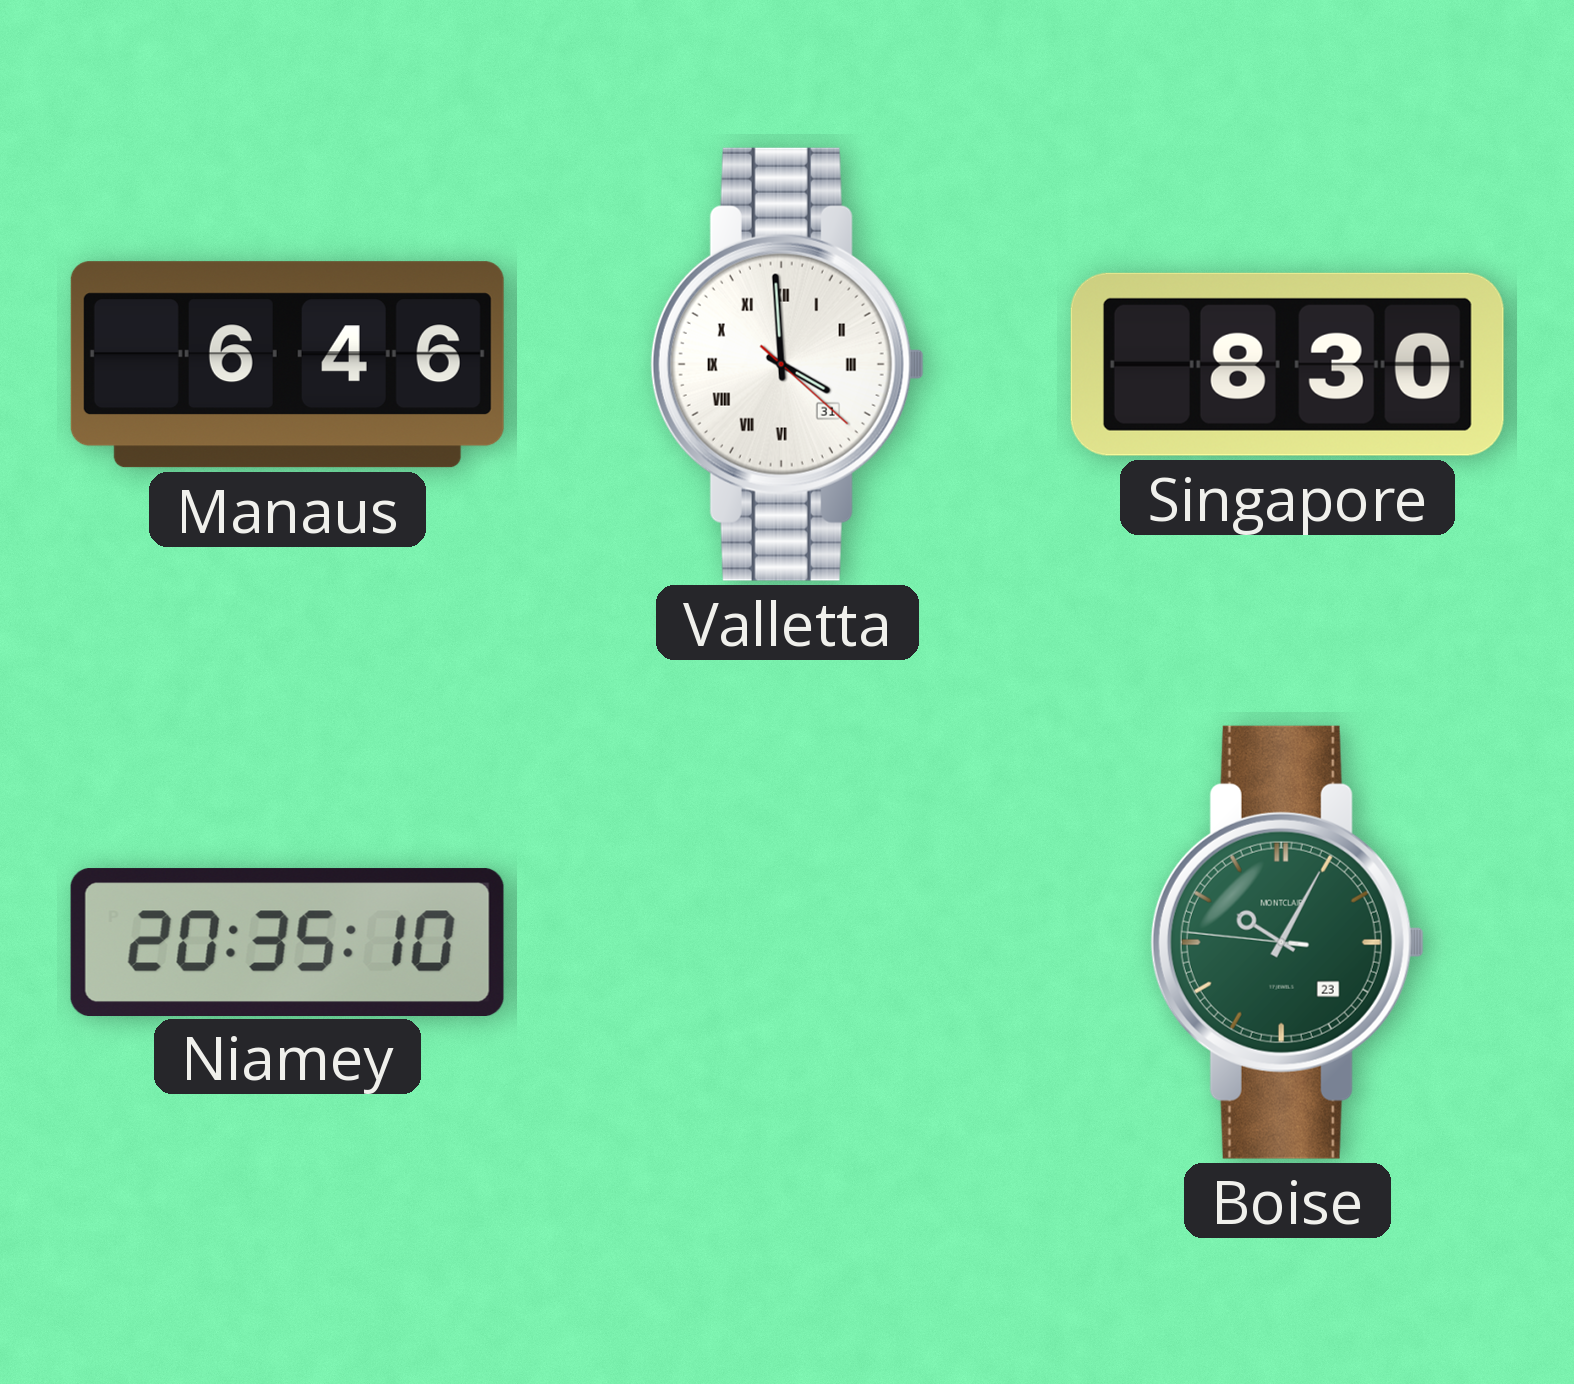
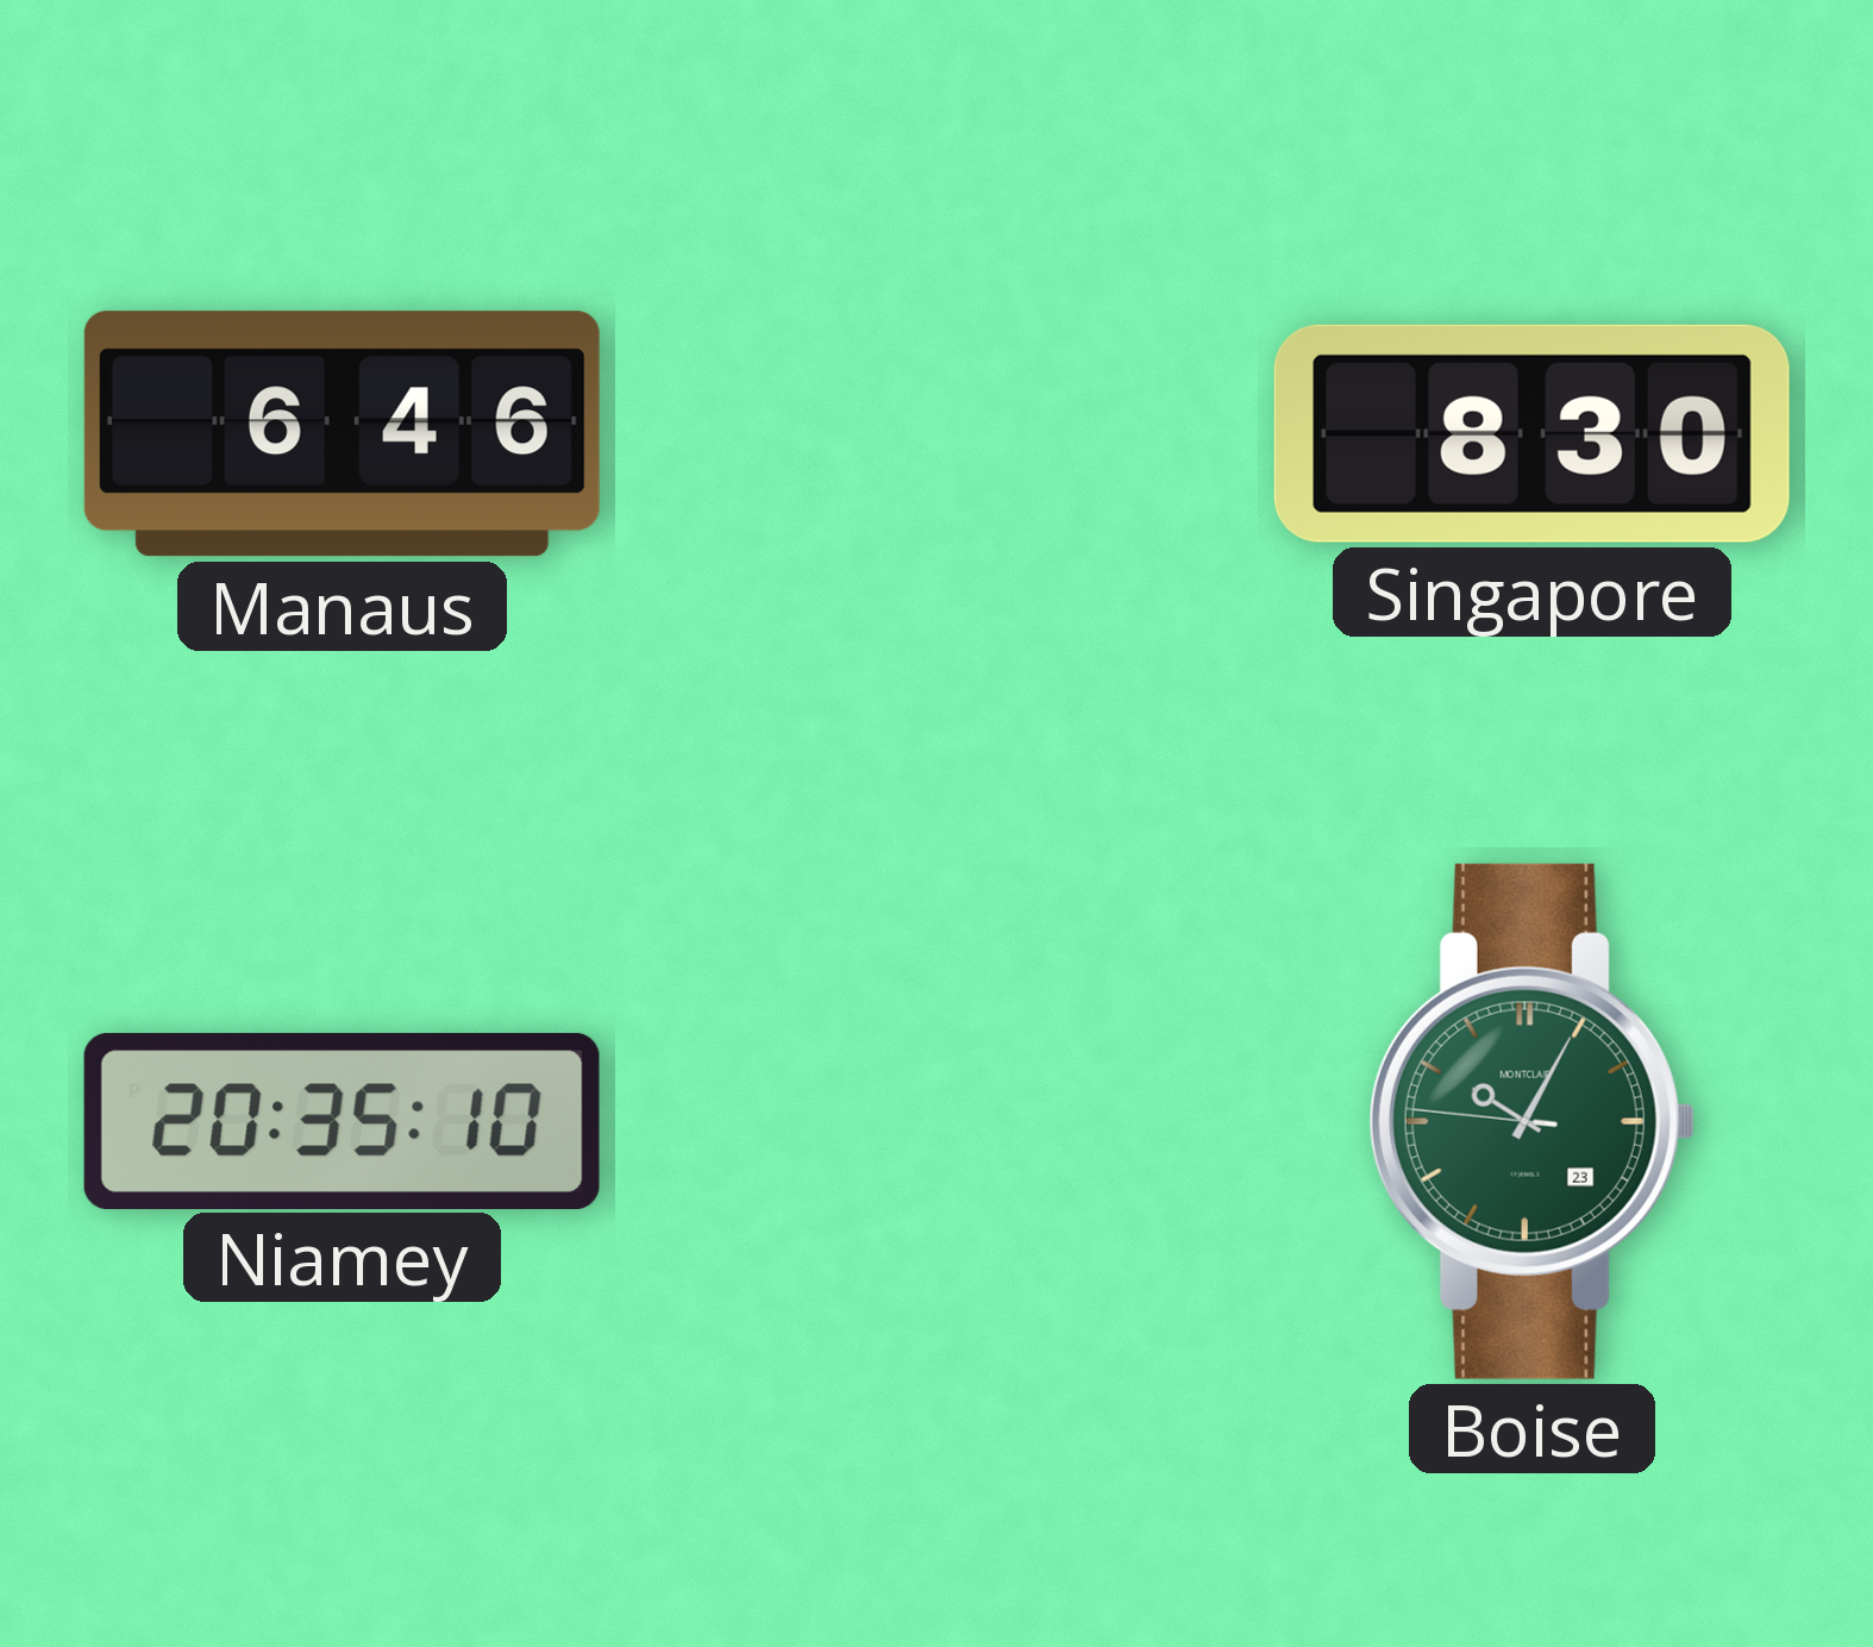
Valletta: 3:59 -> none
